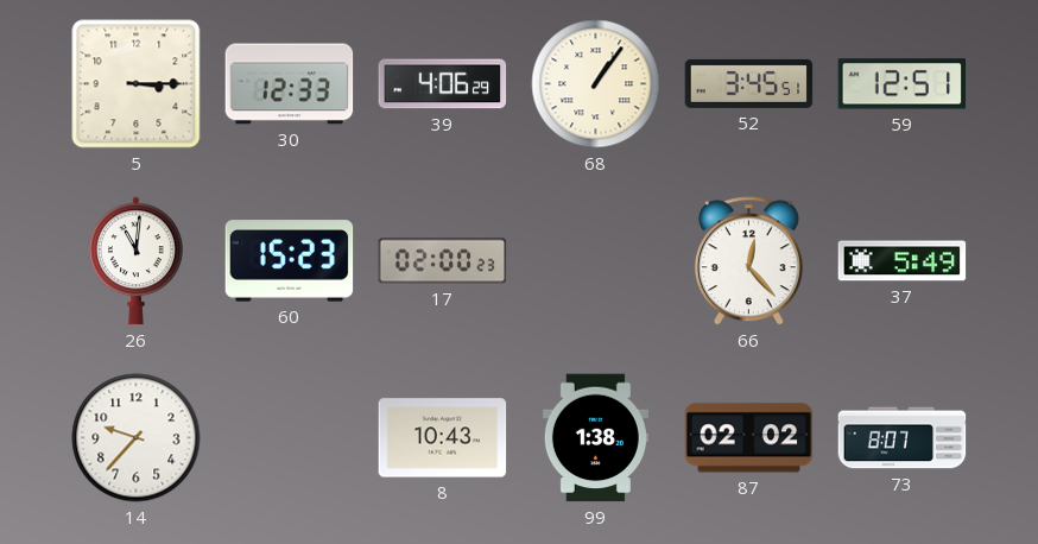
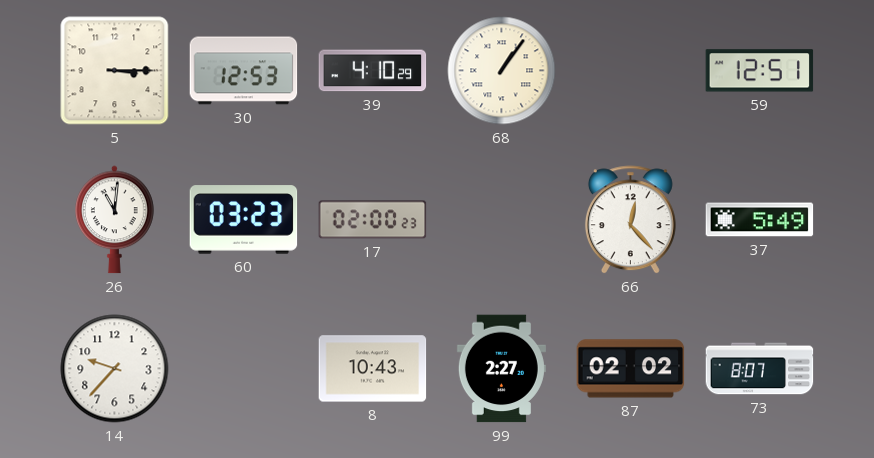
30: 12:33 -> 12:53
39: 4:06 -> 4:10
52: 3:45 -> none
60: 15:23 -> 03:23
99: 1:38 -> 2:27
